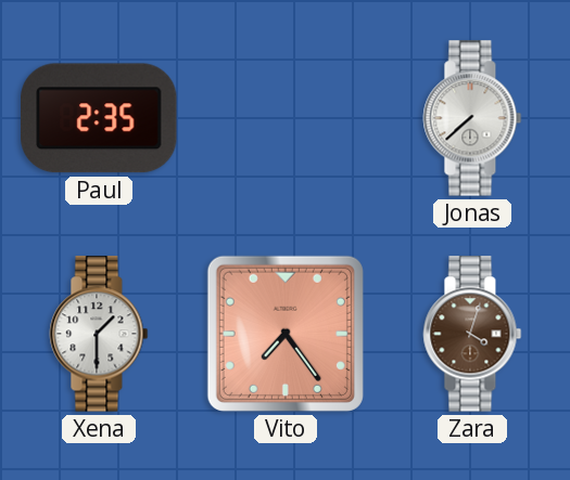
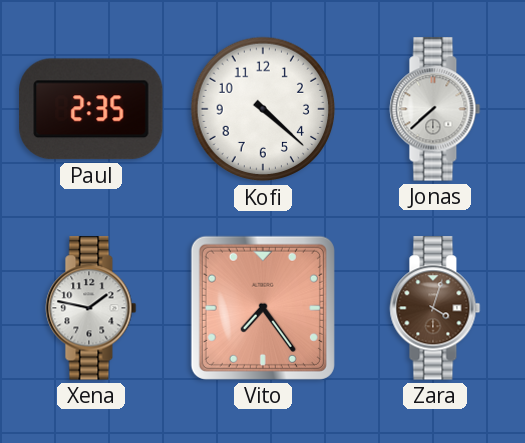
Kofi: none -> 4:22
Xena: 1:30 -> 1:47
